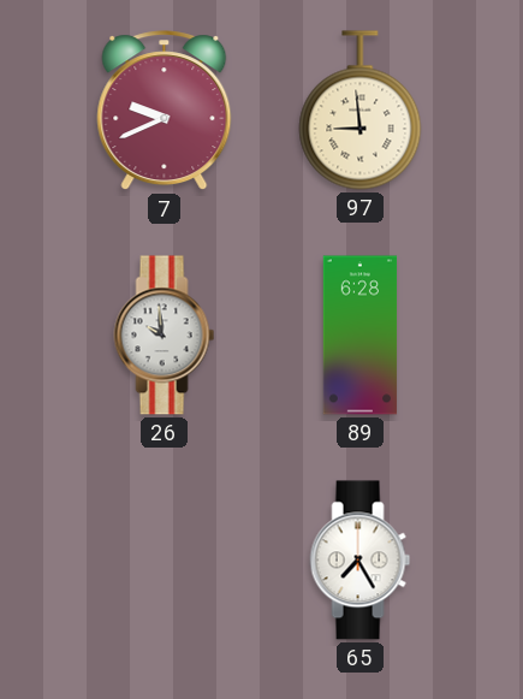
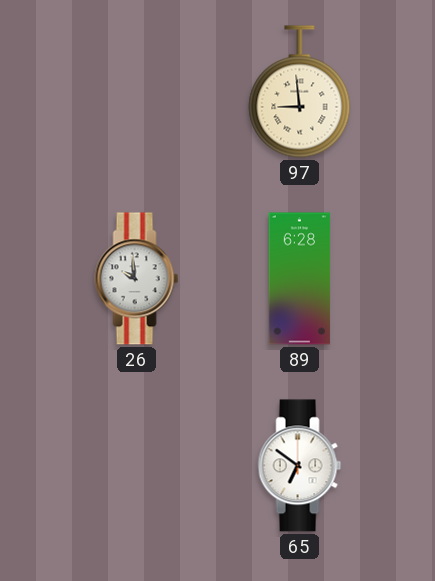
7: 9:41 -> none
65: 7:25 -> 6:51
